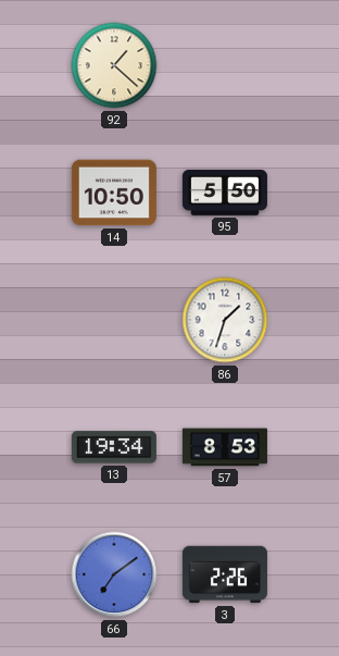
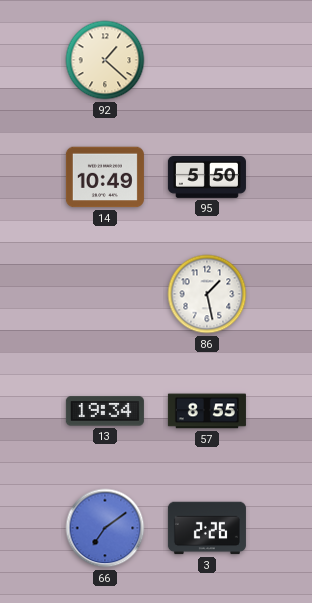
14: 10:50 -> 10:49
86: 1:33 -> 1:28
57: 8:53 -> 8:55
